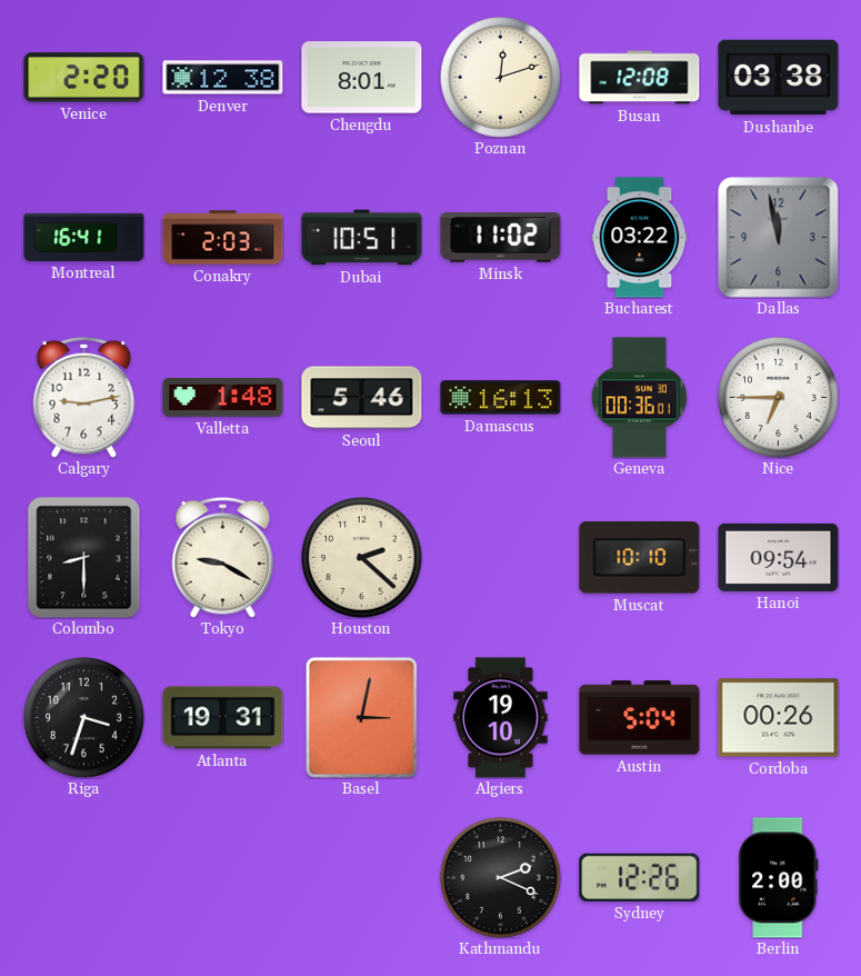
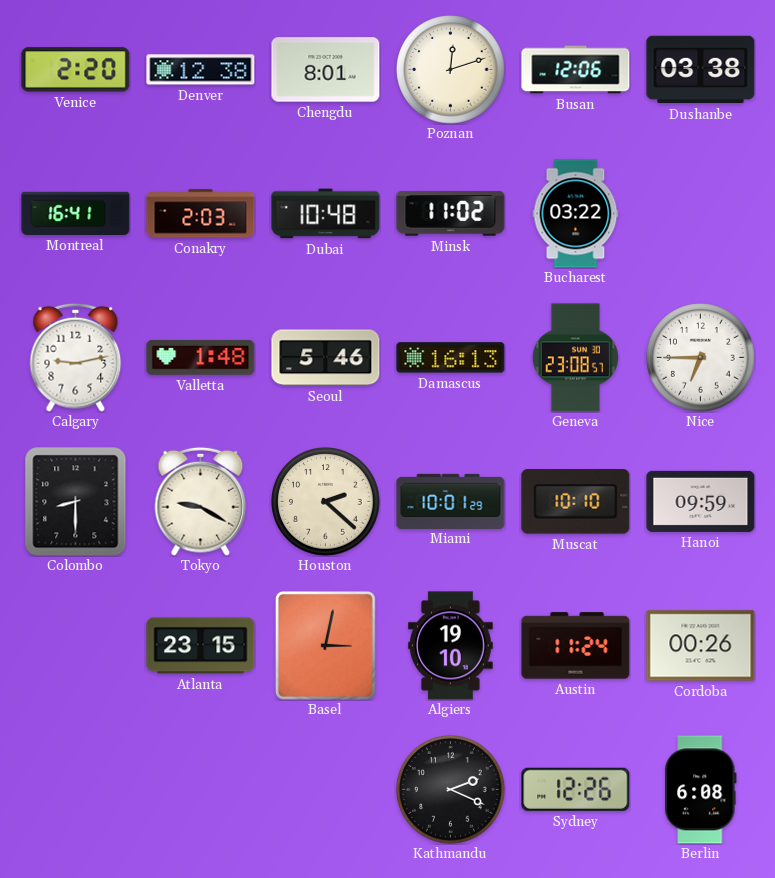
Busan: 12:08 -> 12:06
Dubai: 10:51 -> 10:48
Dallas: 11:58 -> none
Geneva: 00:36 -> 23:08
Miami: none -> 10:01
Hanoi: 09:54 -> 09:59
Riga: 3:33 -> none
Atlanta: 19:31 -> 23:15
Austin: 5:04 -> 11:24
Berlin: 2:00 -> 6:08
